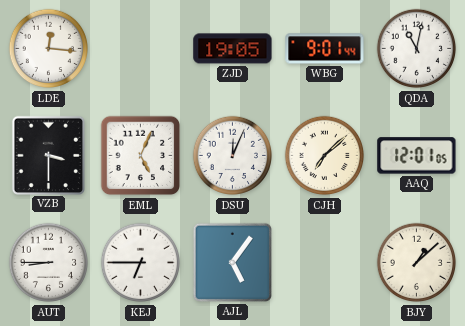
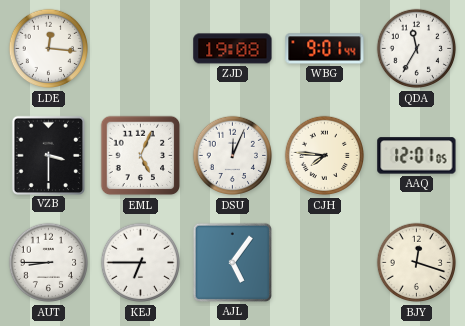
ZJD: 19:05 -> 19:08
QDA: 11:02 -> 11:35
CJH: 7:08 -> 7:46
BJY: 1:08 -> 12:18
